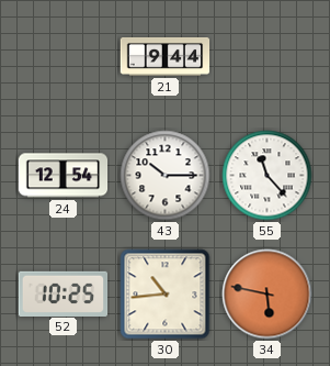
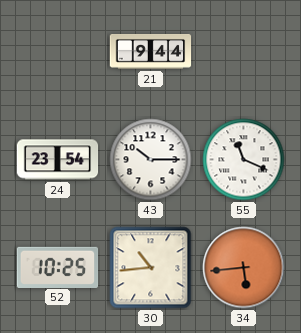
24: 12:54 -> 23:54
55: 11:23 -> 11:19
34: 5:47 -> 5:44
